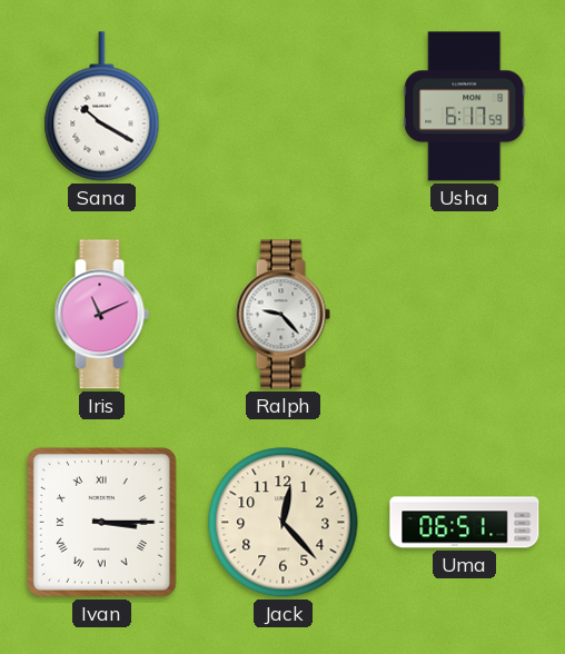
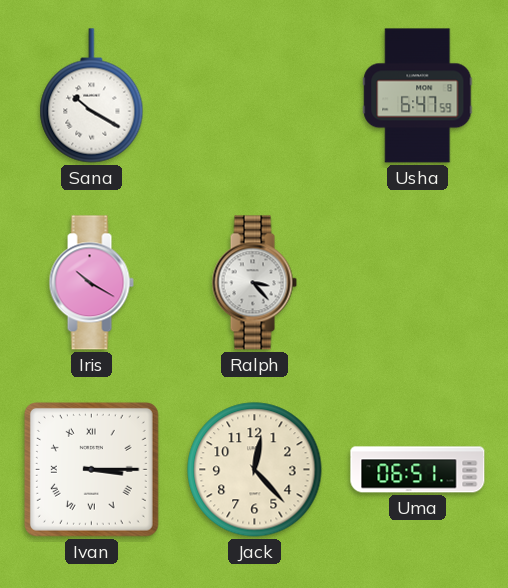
Usha: 6:17 -> 6:47
Iris: 11:11 -> 10:20
Ralph: 9:23 -> 3:23
